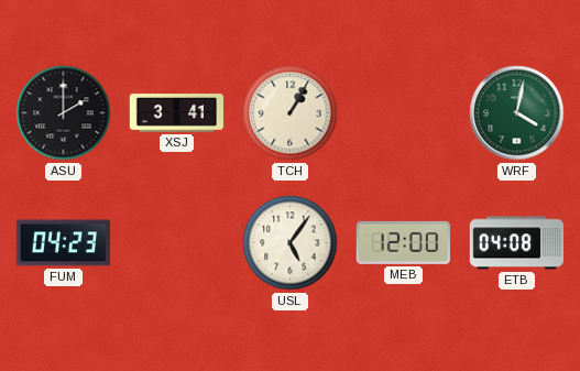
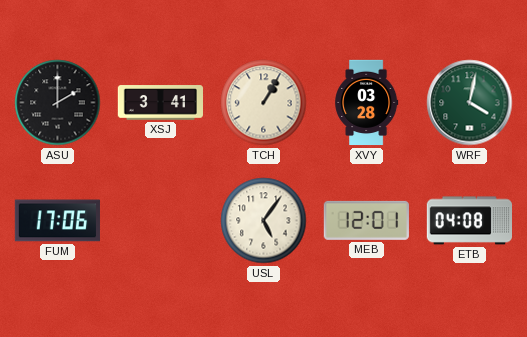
XVY: none -> 03:28
FUM: 04:23 -> 17:06
MEB: 12:00 -> 12:01
